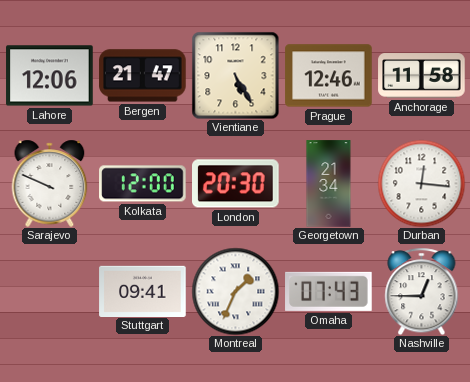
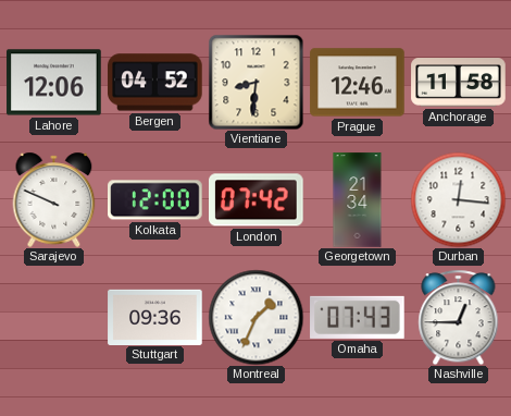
Bergen: 21:47 -> 04:52
Vientiane: 5:25 -> 8:31
London: 20:30 -> 07:42
Stuttgart: 09:41 -> 09:36
